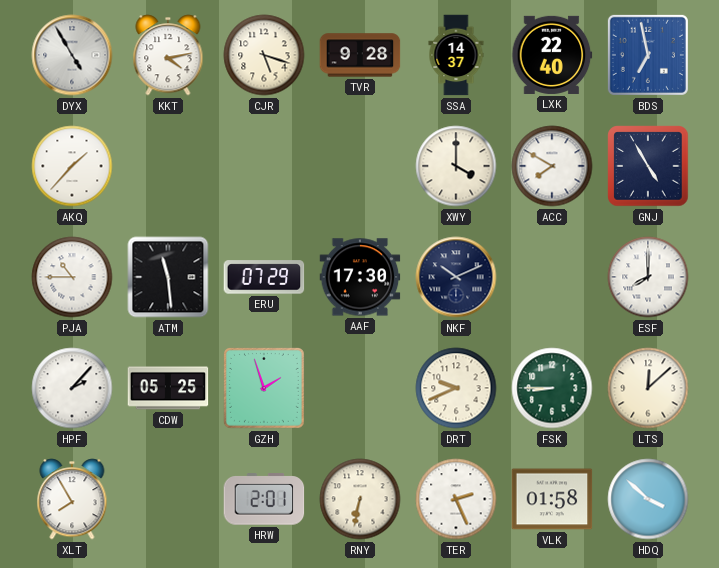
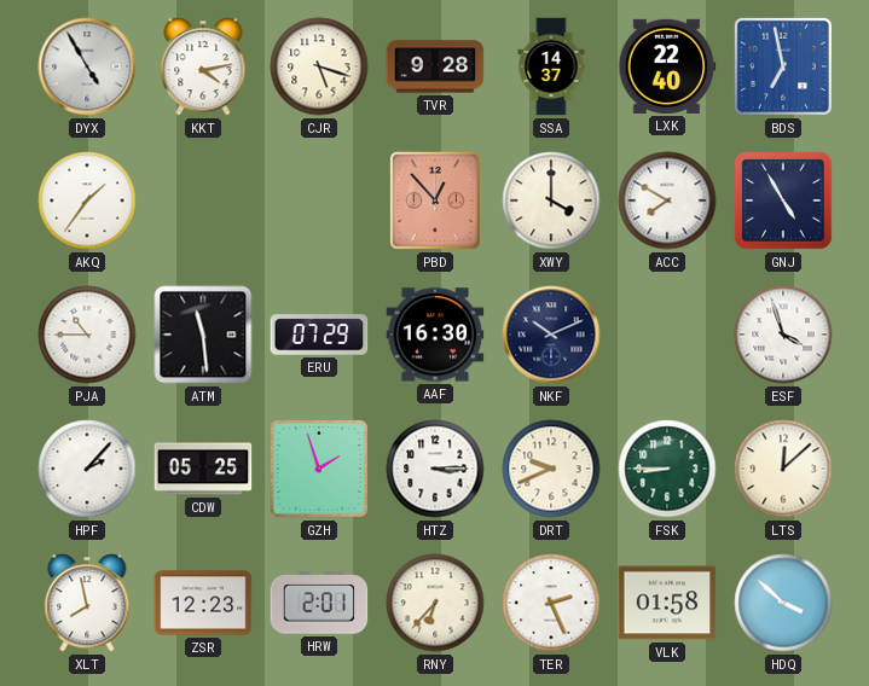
AKQ: 1:37 -> 1:36
PBD: none -> 12:53
AAF: 17:30 -> 16:30
ESF: 8:00 -> 3:57
HTZ: none -> 3:15
XLT: 7:55 -> 7:58
ZSR: none -> 12:23
RNY: 6:32 -> 6:37
